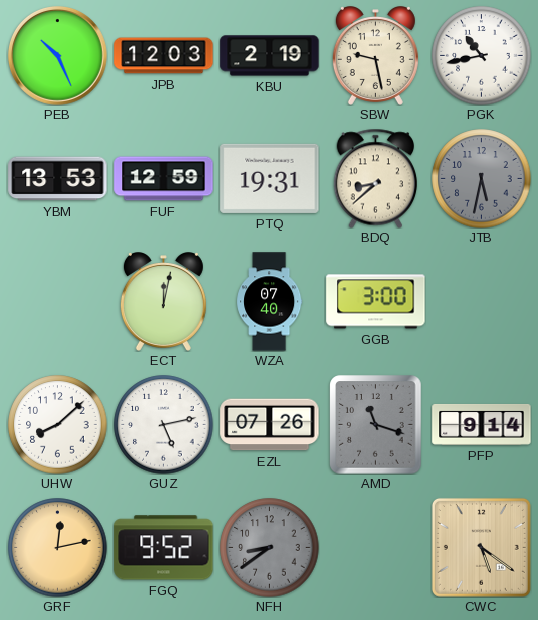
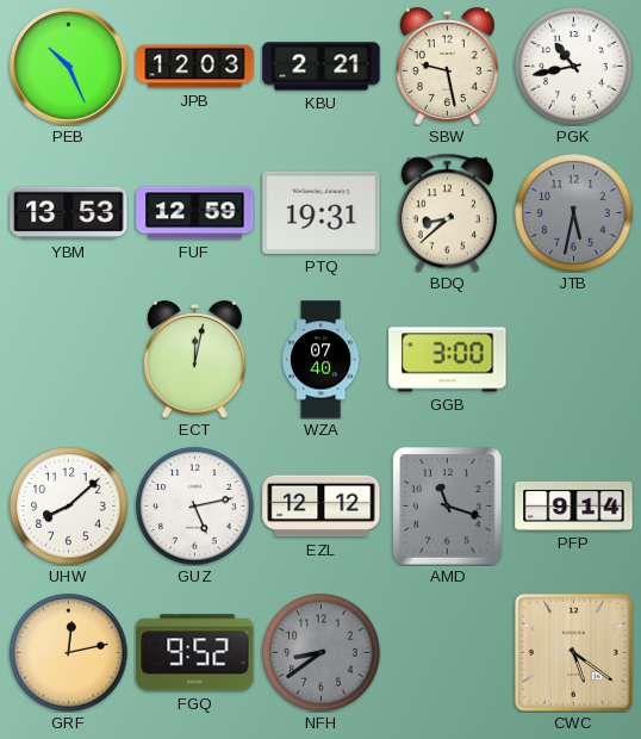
KBU: 2:19 -> 2:21
EZL: 07:26 -> 12:12
